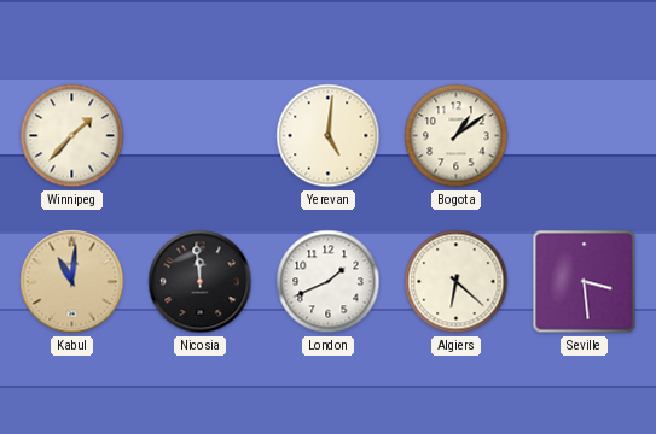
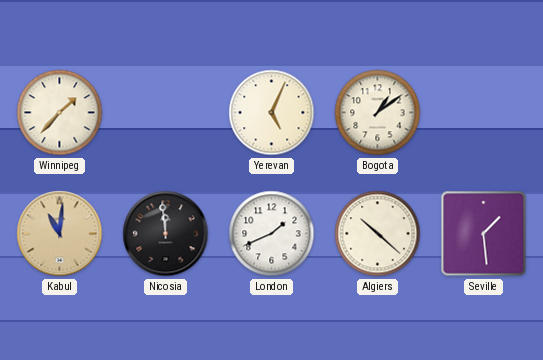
Yerevan: 5:01 -> 5:04
Algiers: 6:22 -> 10:22
Seville: 3:29 -> 1:29
